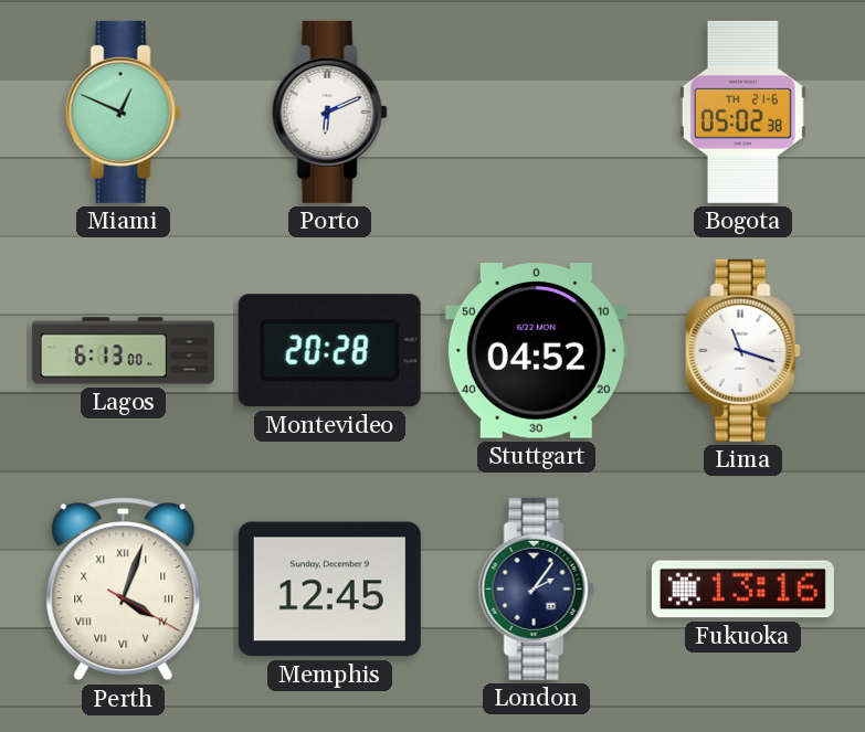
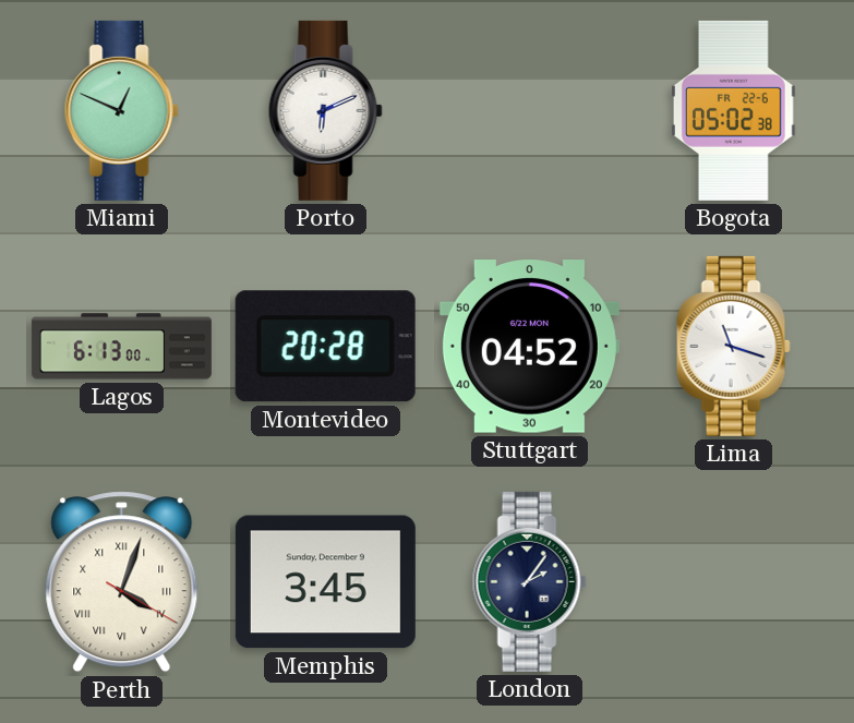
Bogota date: TH 21-6 -> FR 22-6
Memphis: 12:45 -> 3:45
Fukuoka: 13:16 -> none
